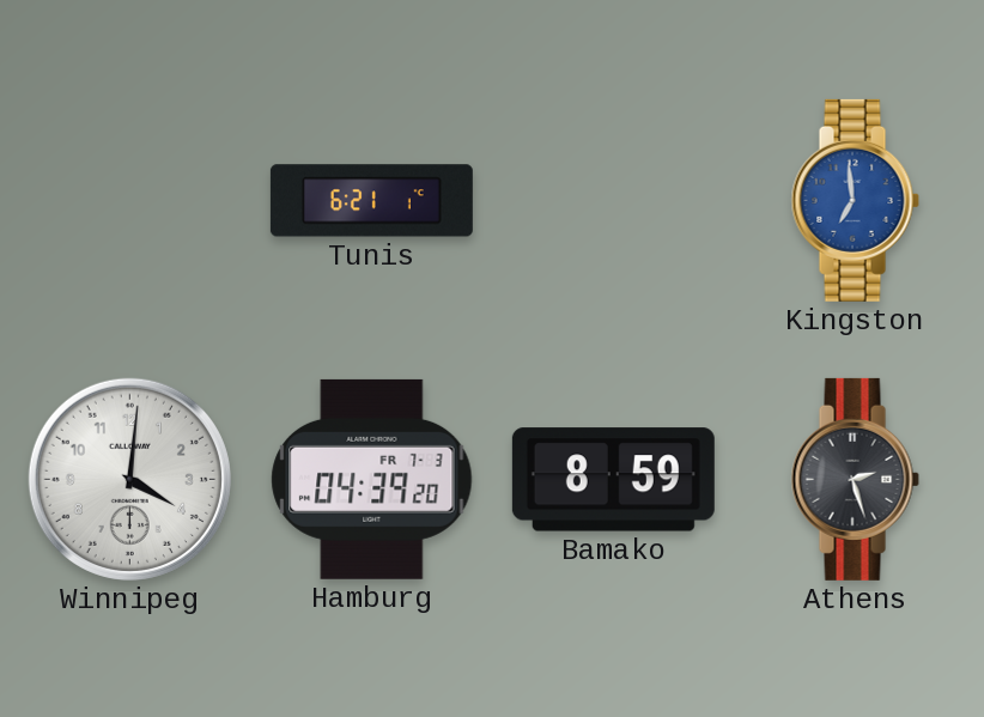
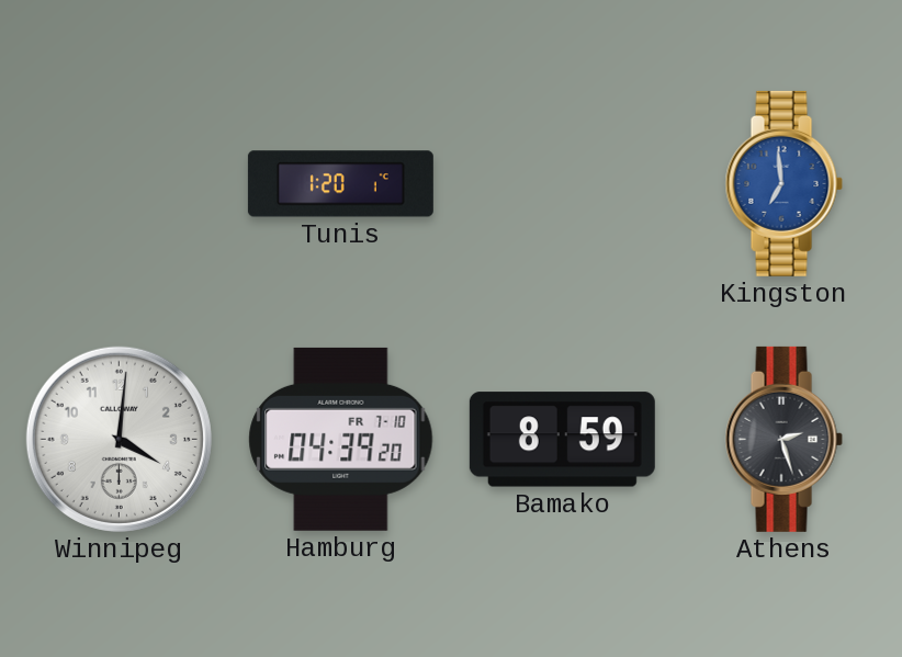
Tunis: 6:21 -> 1:20
Hamburg date: FR 7-3 -> FR 7-10
